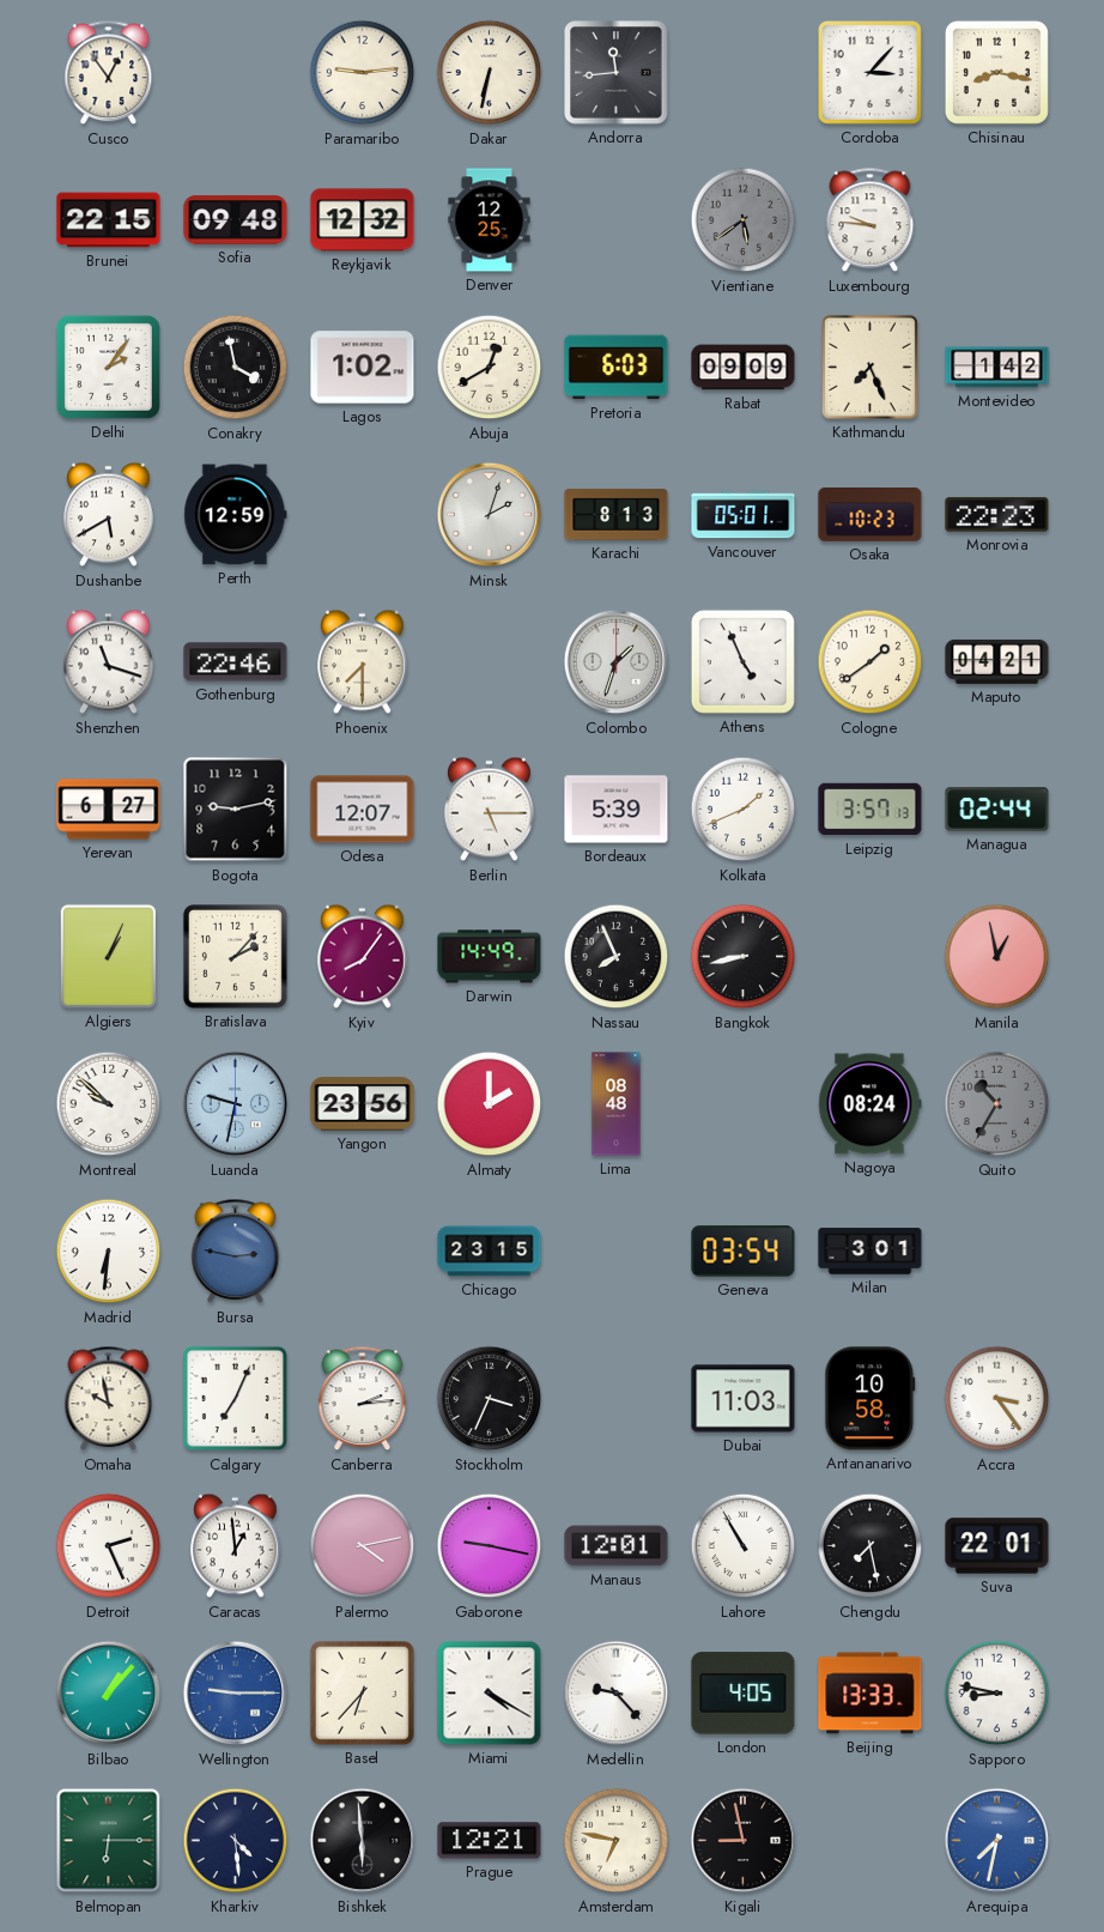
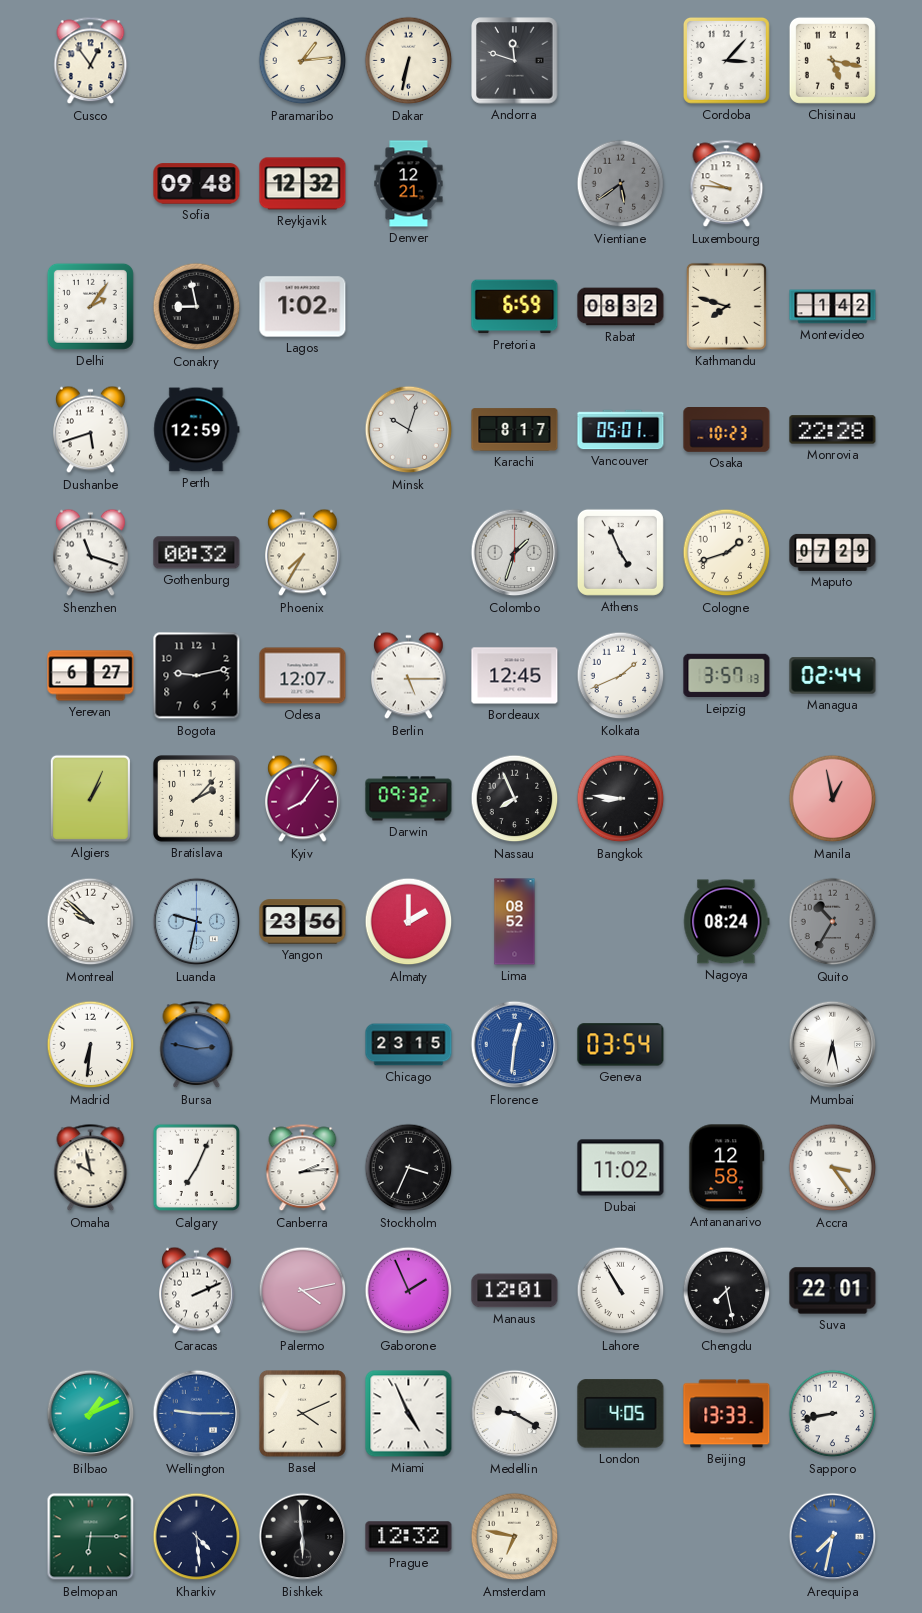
Paramaribo: 9:14 -> 1:14
Andorra: 11:44 -> 11:48
Chisinau: 8:17 -> 5:17
Brunei: 22:15 -> none
Denver: 12:25 -> 12:21
Conakry: 3:58 -> 8:58
Abuja: 12:40 -> none
Pretoria: 6:03 -> 6:59
Rabat: 09:09 -> 08:32
Kathmandu: 7:26 -> 7:48
Dushanbe: 5:40 -> 5:42
Minsk: 2:03 -> 10:03
Karachi: 8:13 -> 8:17
Monrovia: 22:23 -> 22:28
Gothenburg: 22:46 -> 00:32
Phoenix: 7:30 -> 7:35
Cologne: 1:39 -> 1:42
Maputo: 04:21 -> 07:29
Bordeaux: 5:39 -> 12:45
Darwin: 14:49 -> 09:32
Bangkok: 8:43 -> 8:46
Lima: 08:48 -> 08:52
Florence: none -> 12:31
Milan: 3:01 -> none
Mumbai: none -> 6:28
Dubai: 11:03 -> 11:02
Antananarivo: 10:58 -> 12:58
Detroit: 2:26 -> none
Caracas: 12:59 -> 2:11
Gaborone: 9:17 -> 1:56
Bilbao: 1:07 -> 1:11
Basel: 6:37 -> 4:11
Miami: 4:20 -> 4:56
Medellin: 9:23 -> 9:20
Sapporo: 8:47 -> 8:43
Prague: 12:21 -> 12:32
Kigali: 8:58 -> none
